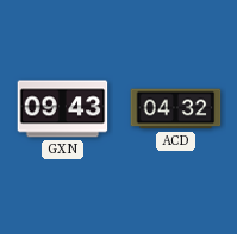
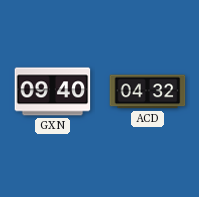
GXN: 09:43 -> 09:40
